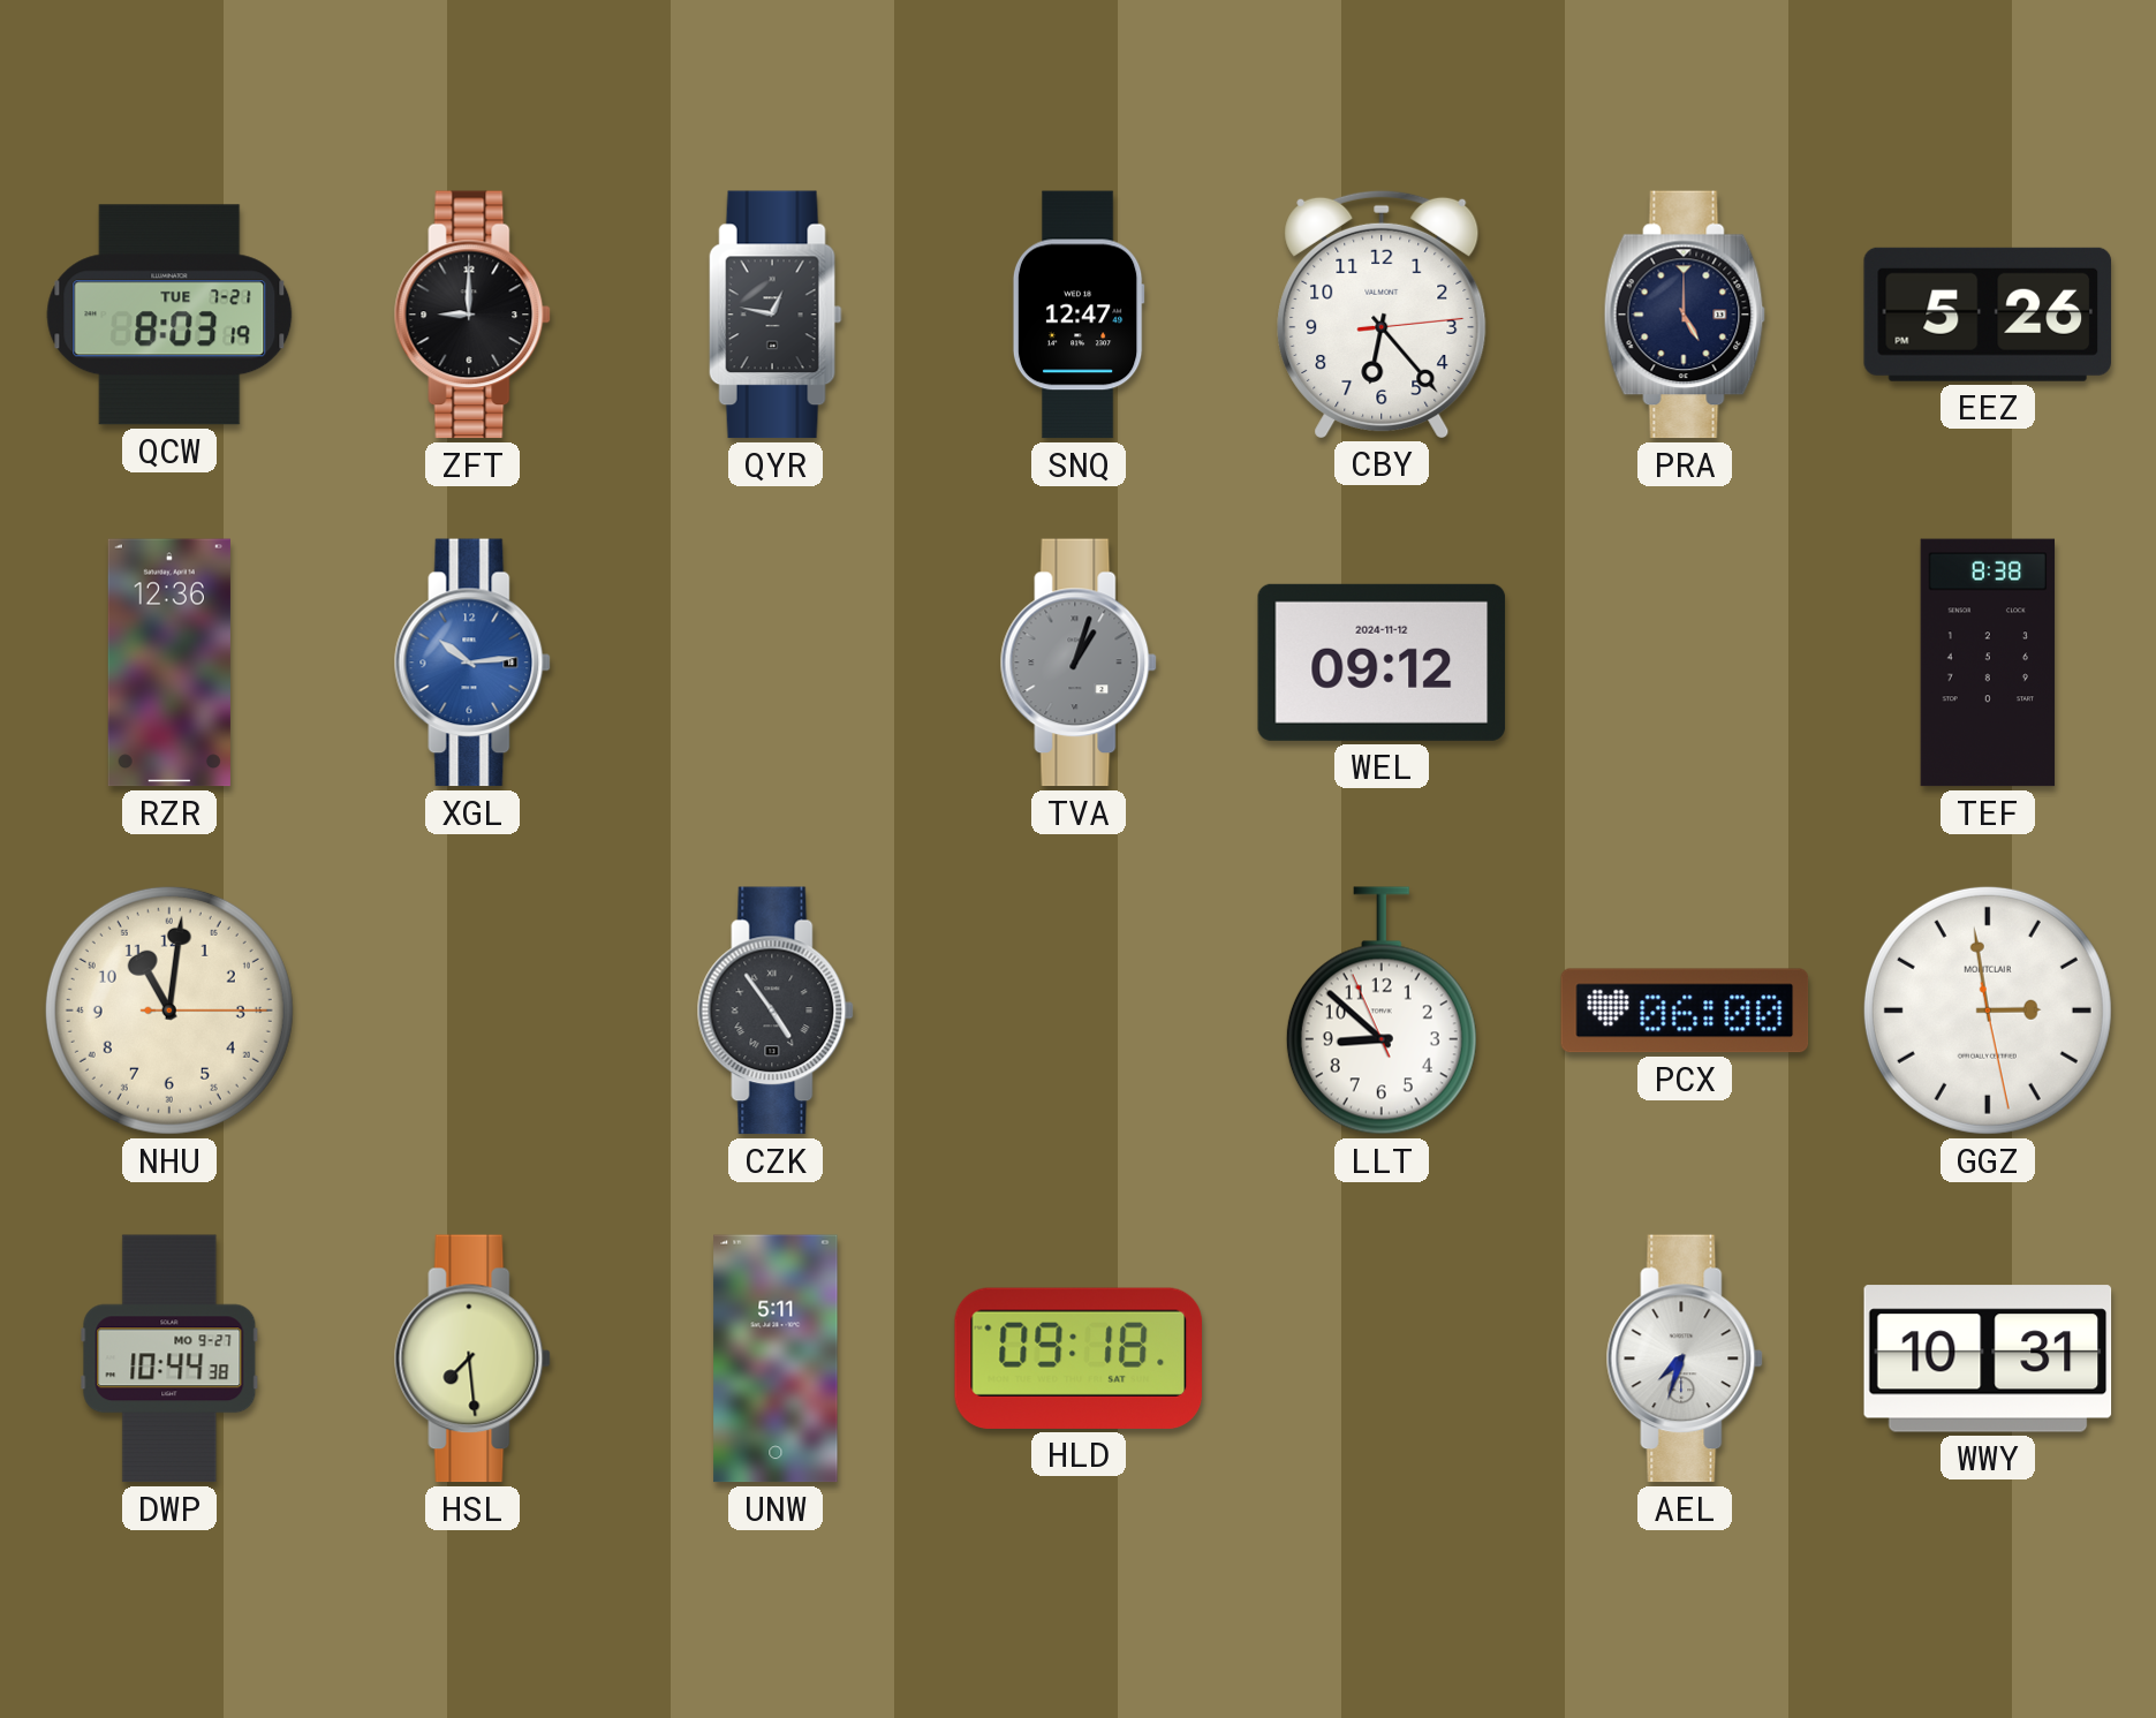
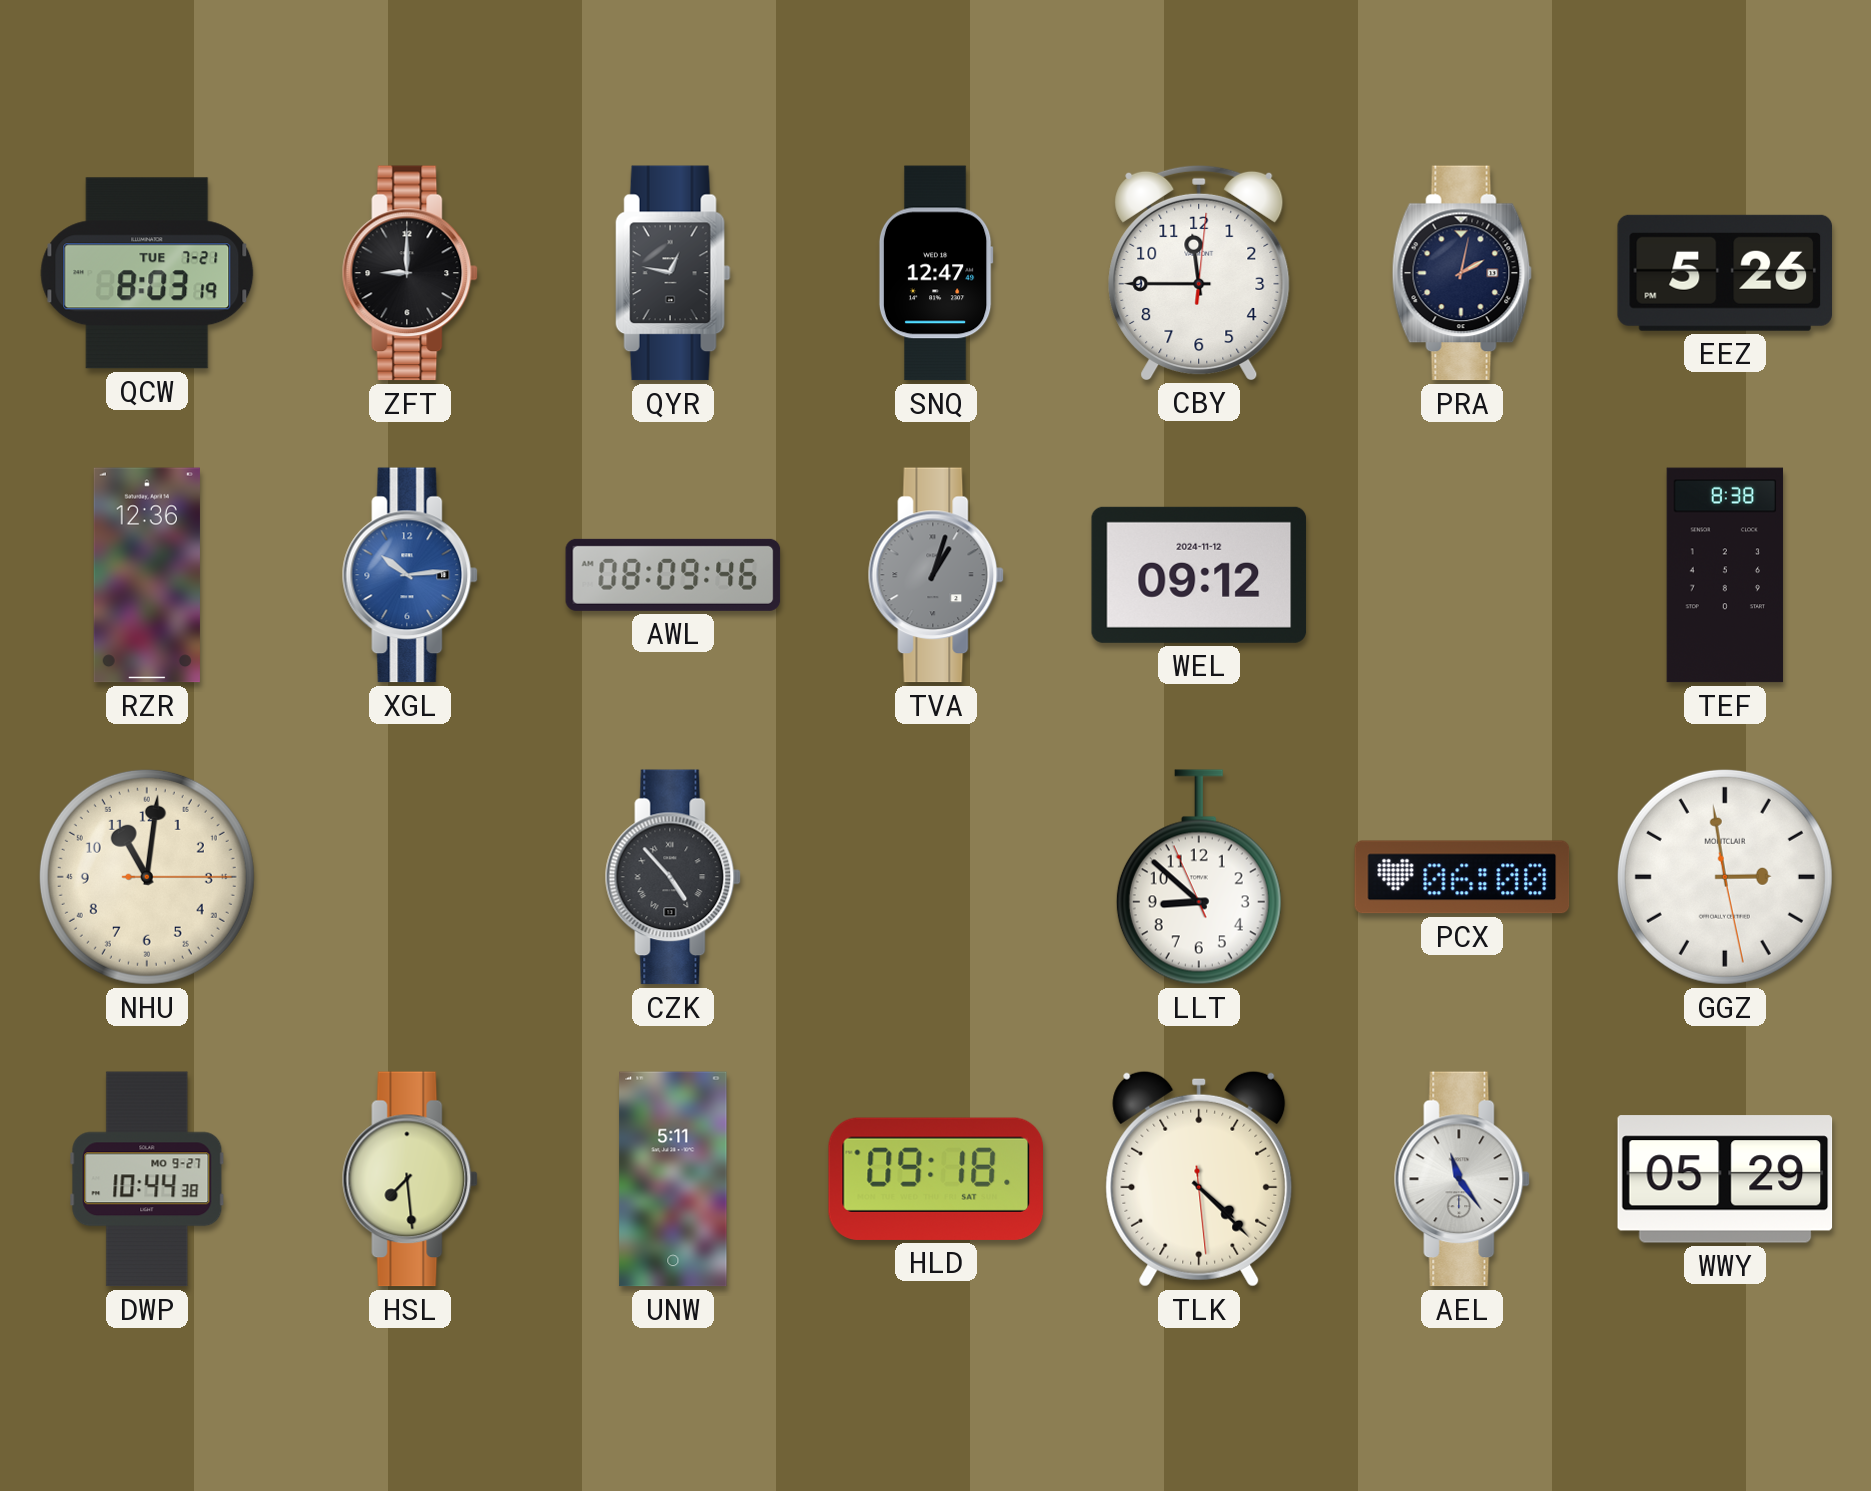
CBY: 6:23 -> 11:45
PRA: 5:00 -> 2:02
AWL: none -> 08:09
CZK: 4:54 -> 4:53
TLK: none -> 4:22
AEL: 7:33 -> 11:24
WWY: 10:31 -> 05:29
